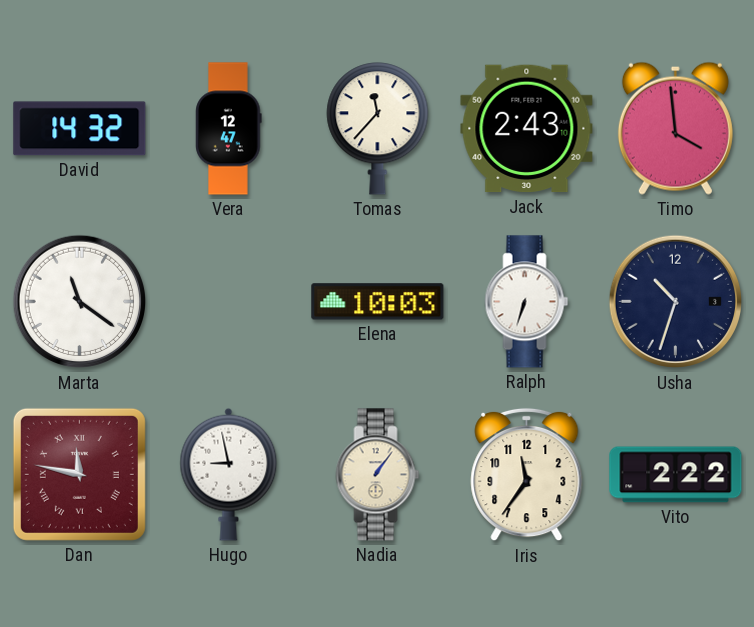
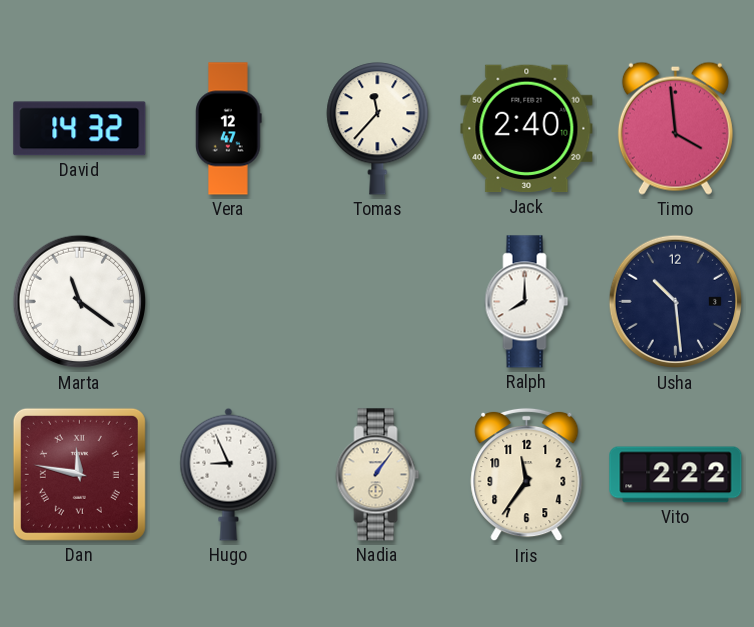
Jack: 2:43 -> 2:40
Elena: 10:03 -> none
Ralph: 6:33 -> 8:00
Usha: 10:33 -> 10:29
Hugo: 8:58 -> 8:56
